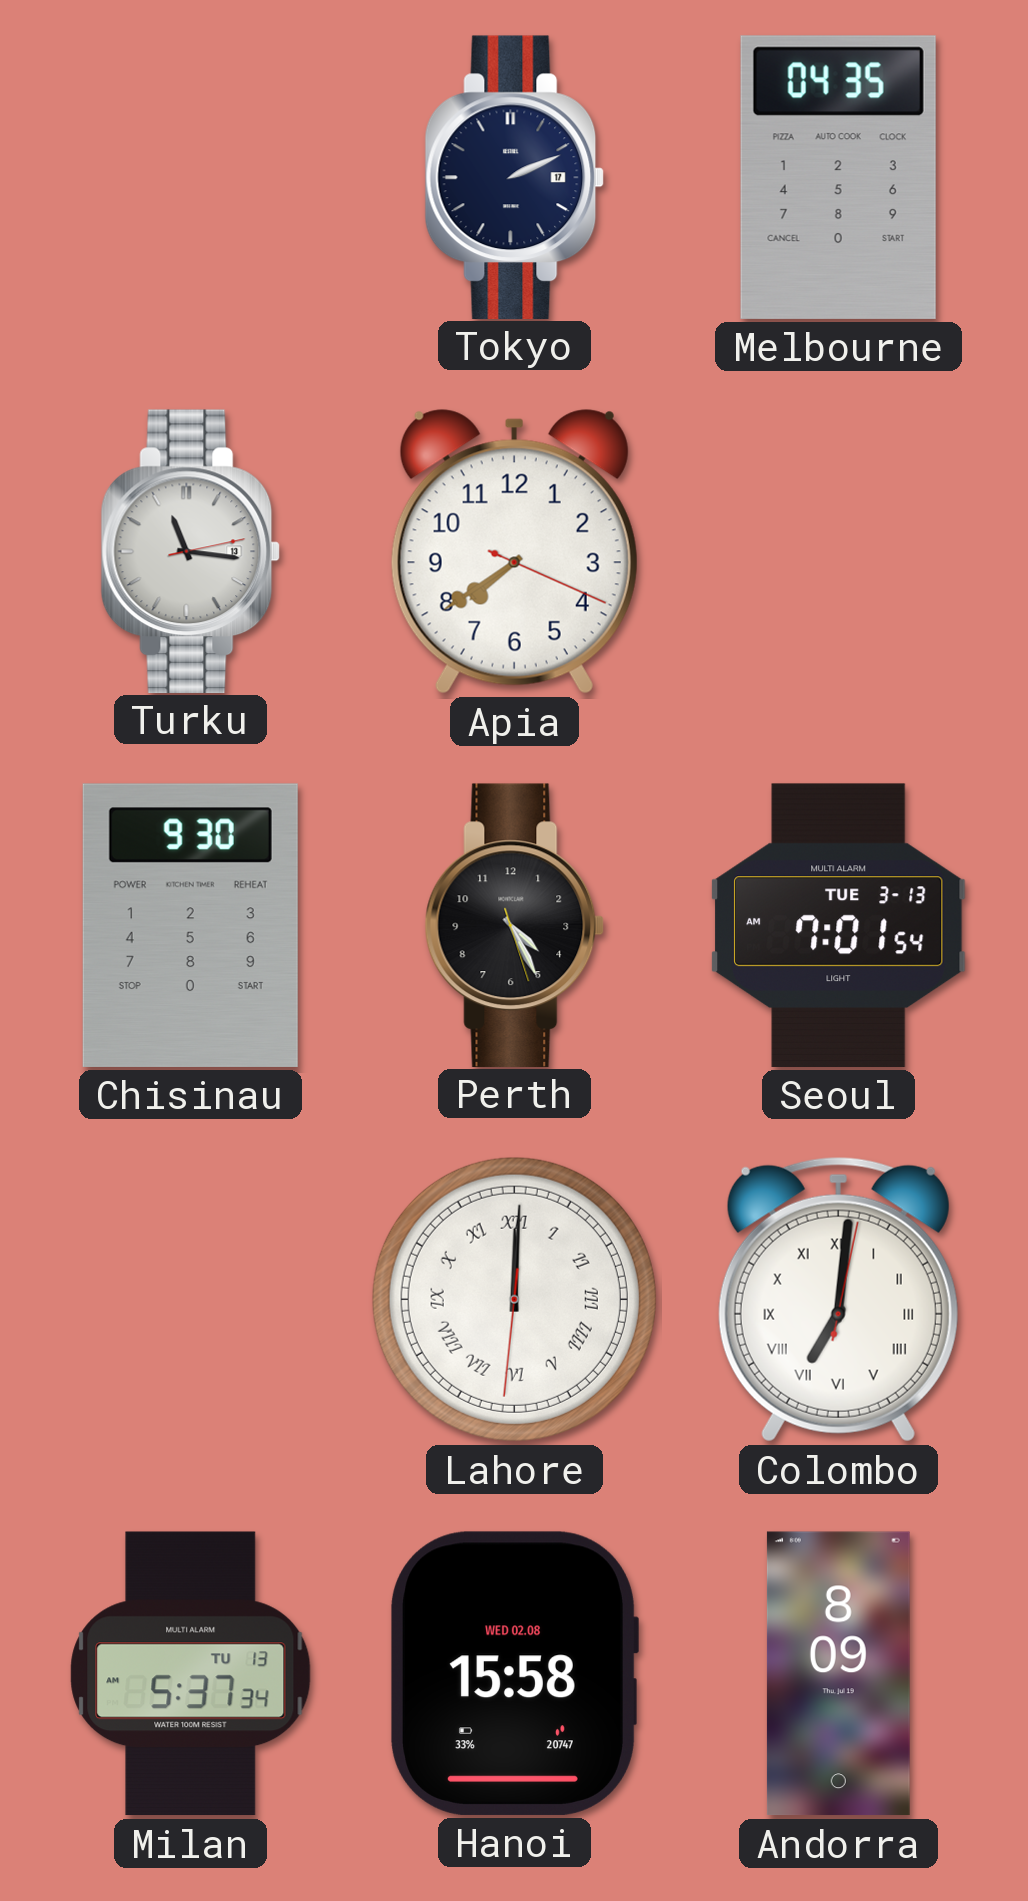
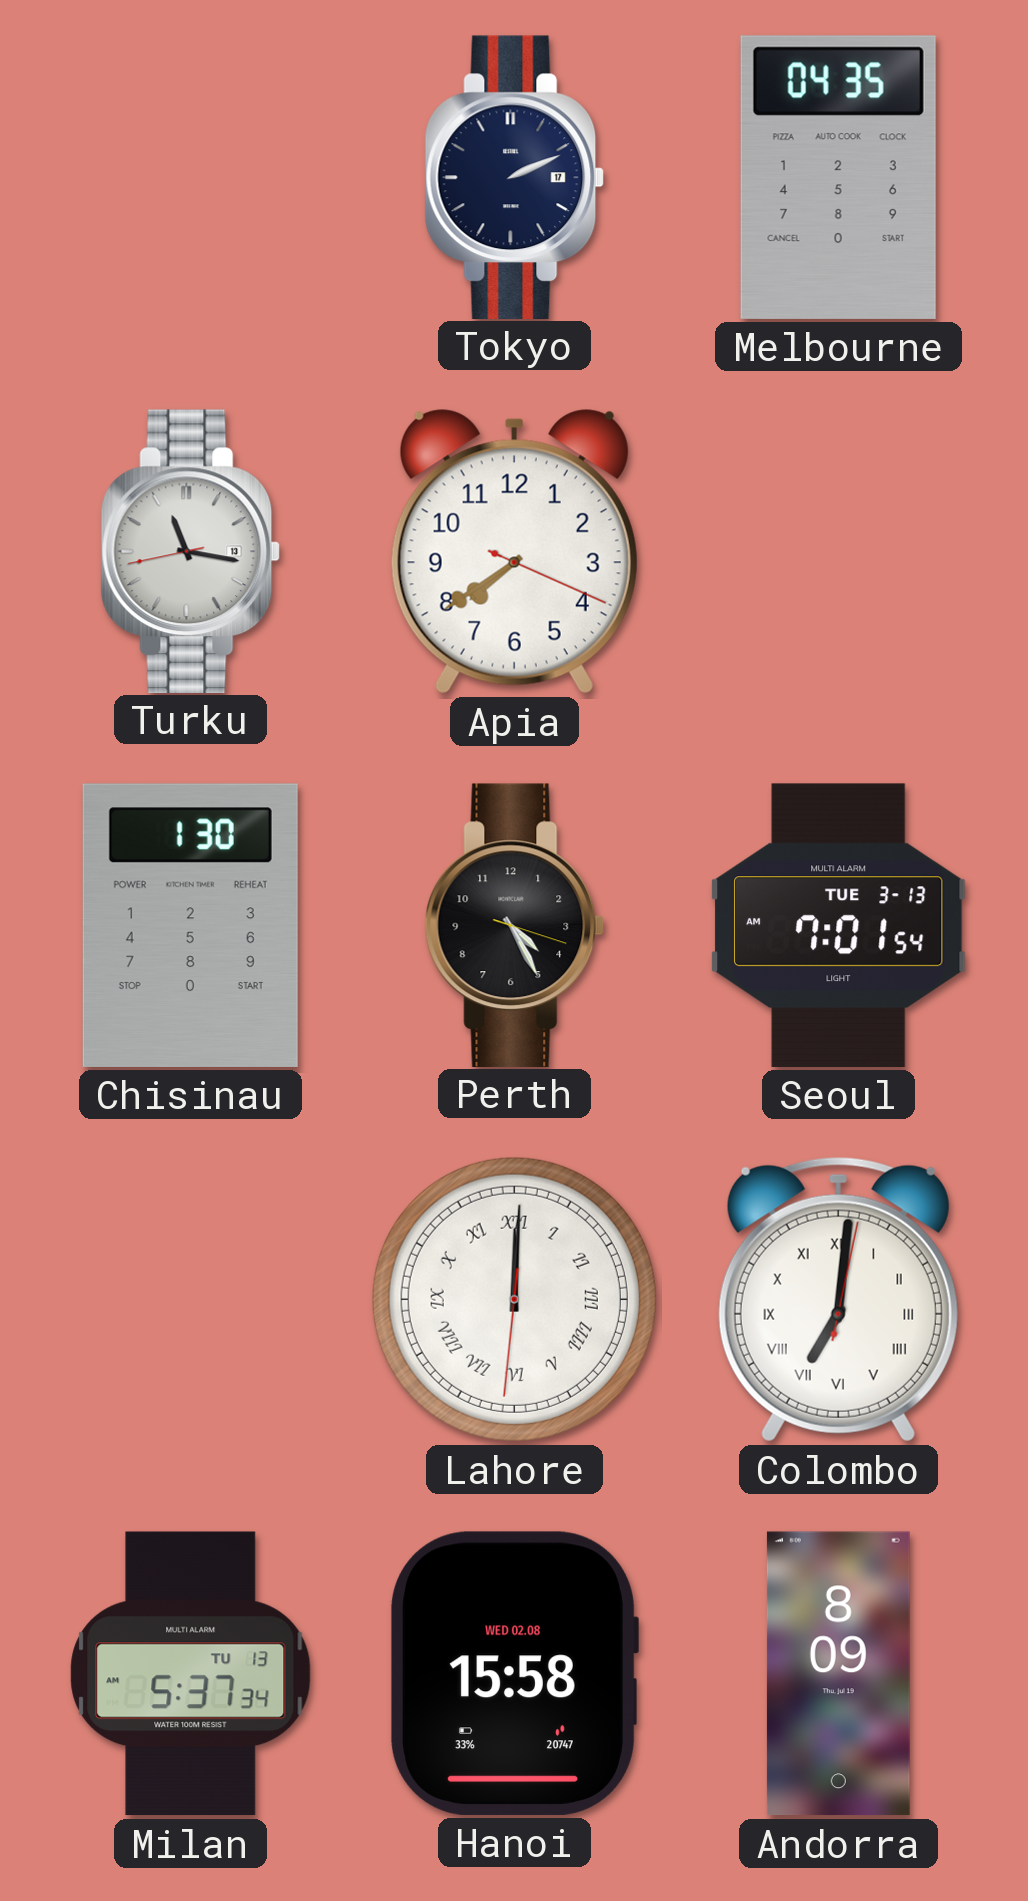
Turku: 11:16:13 -> 11:16:43
Chisinau: 9:30 -> 1:30
Perth: 4:25:27 -> 4:25:18
